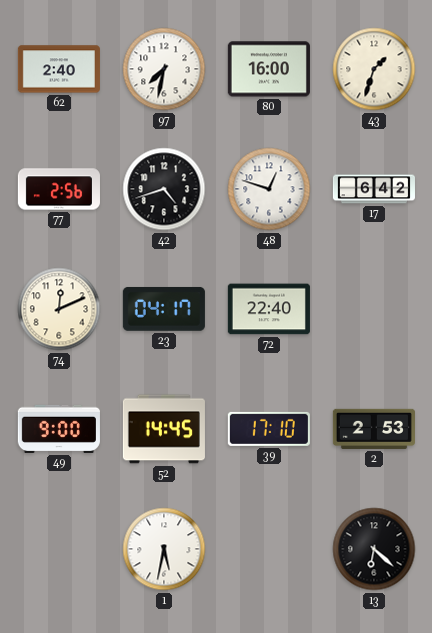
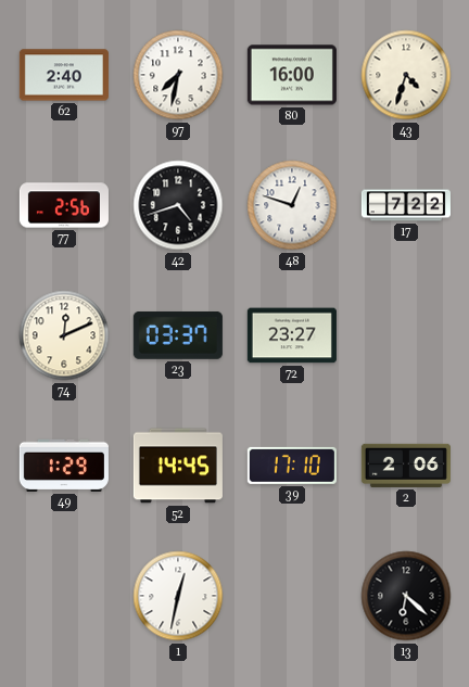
43: 1:33 -> 4:33
17: 6:42 -> 7:22
23: 04:17 -> 03:37
72: 22:40 -> 23:27
49: 9:00 -> 1:29
2: 2:53 -> 2:06
1: 5:32 -> 12:32
